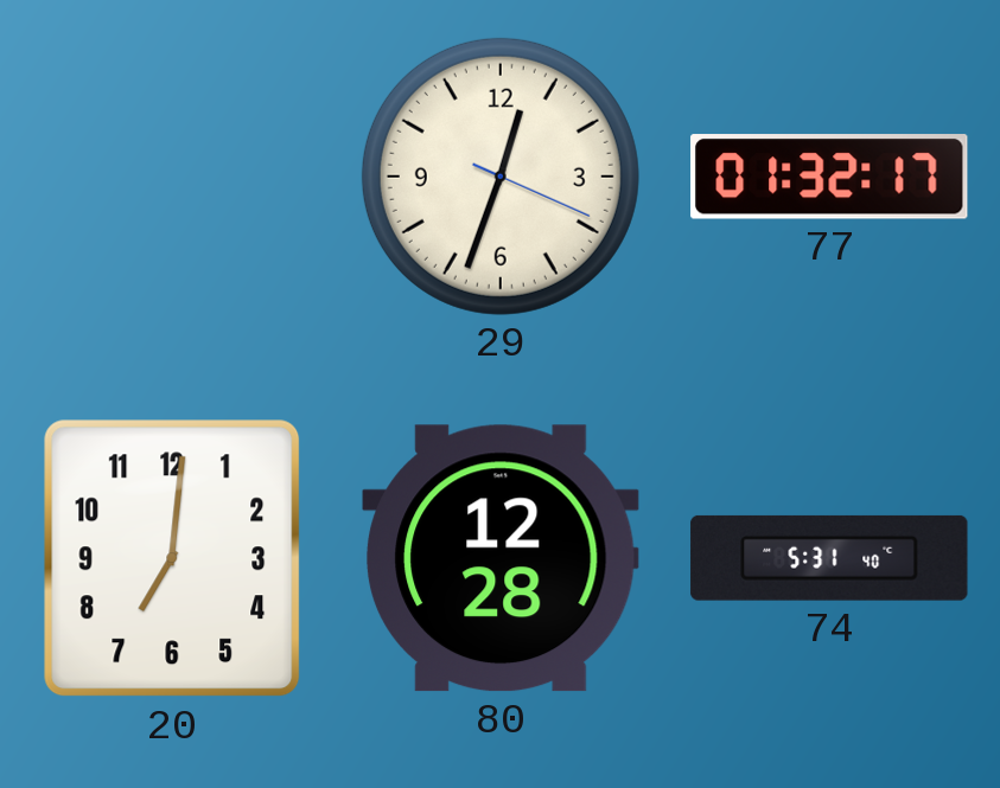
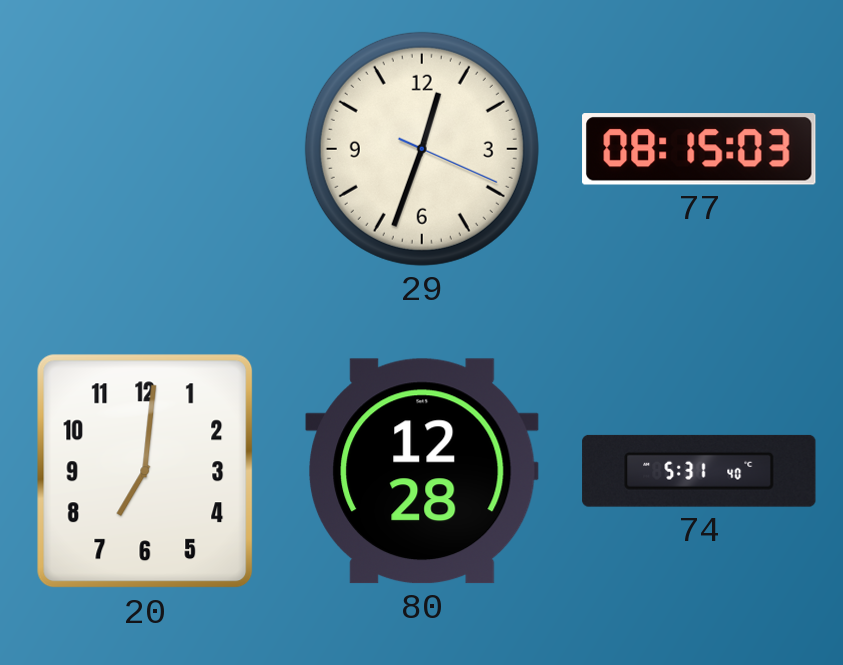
77: 01:32 -> 08:15
